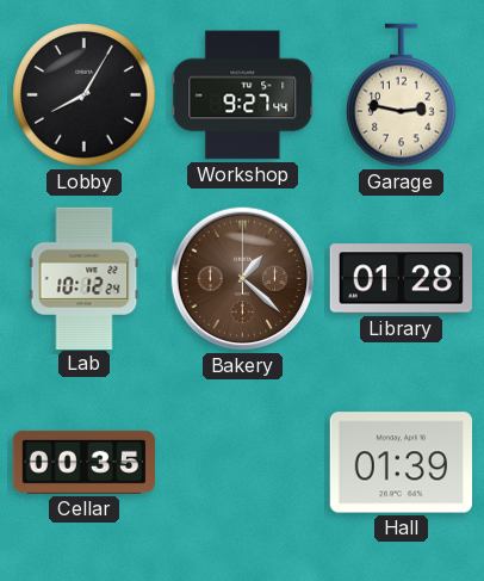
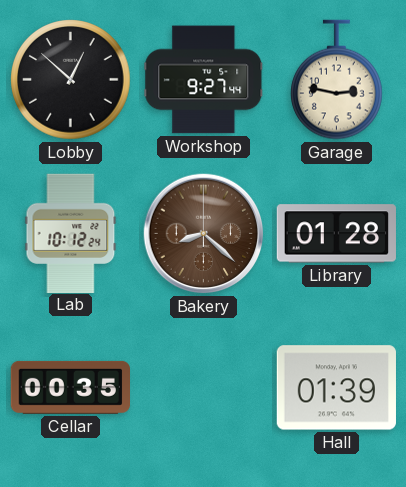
Lobby: 8:05 -> 12:52
Bakery: 1:22 -> 8:22
